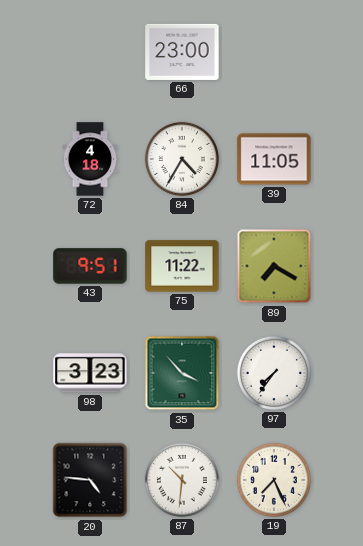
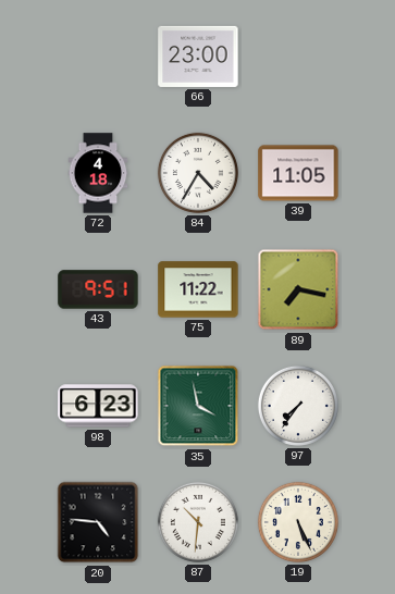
89: 7:20 -> 7:17
98: 3:23 -> 6:23
35: 3:53 -> 3:58
19: 7:26 -> 5:26
